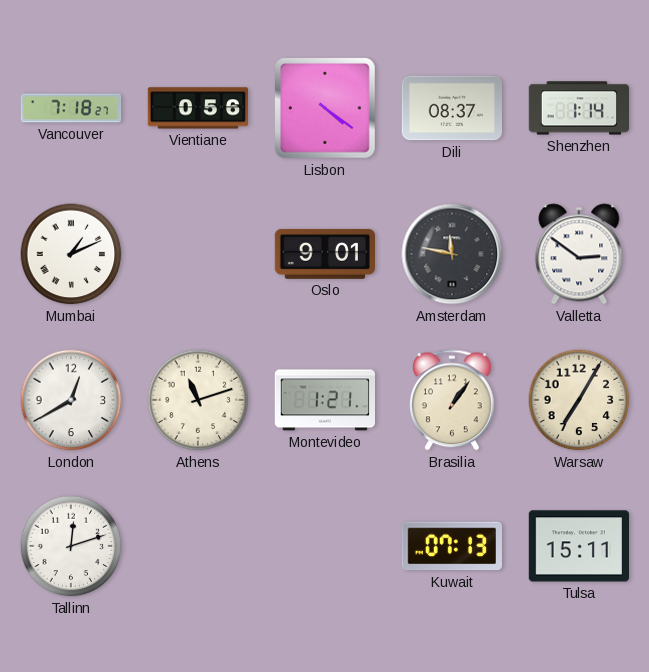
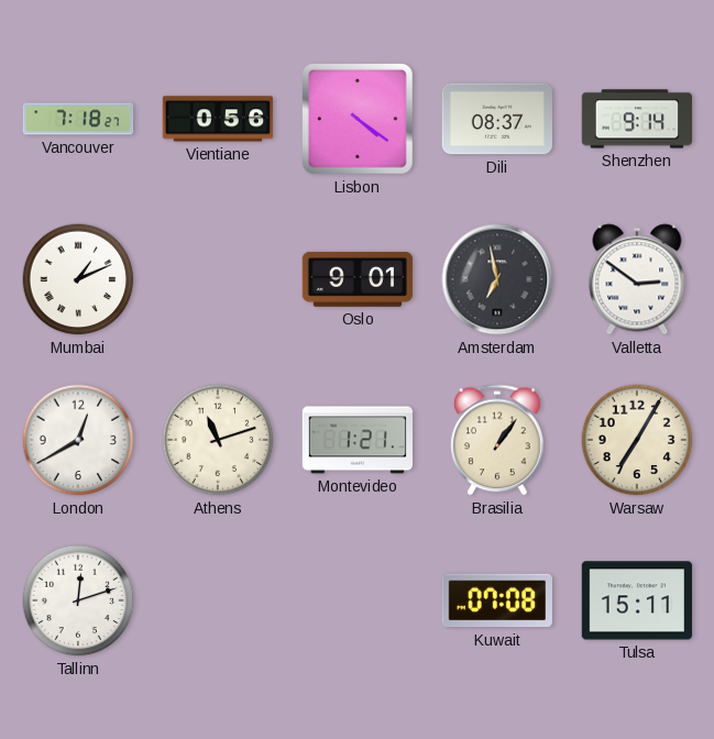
Shenzhen: 1:14 -> 9:14
Amsterdam: 11:47 -> 6:58
Kuwait: 07:13 -> 07:08
